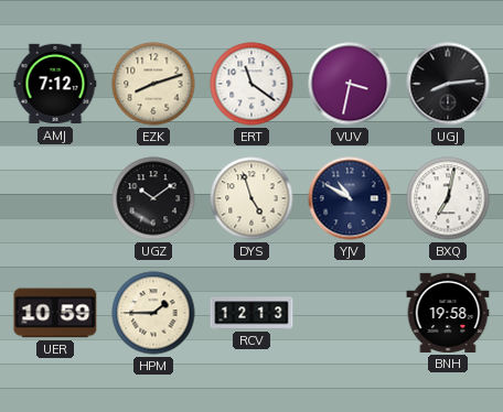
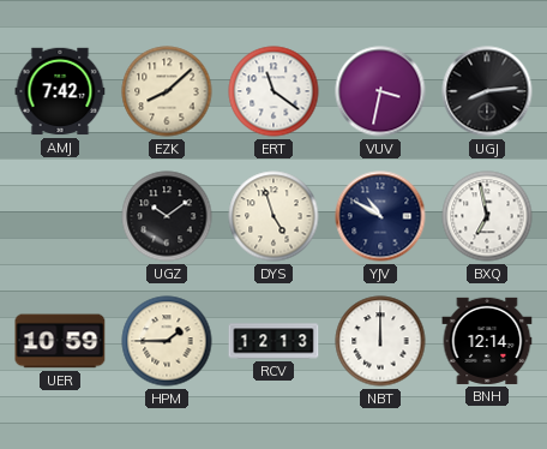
AMJ: 7:12 -> 7:42
EZK: 8:12 -> 8:08
BXQ: 7:02 -> 6:58
NBT: none -> 12:00
BNH: 19:58 -> 12:14
